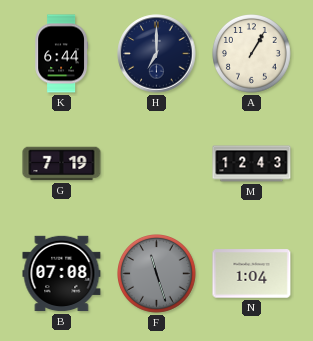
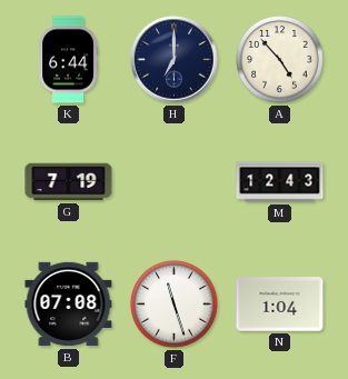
A: 1:05 -> 4:53
F dial: grey -> white
